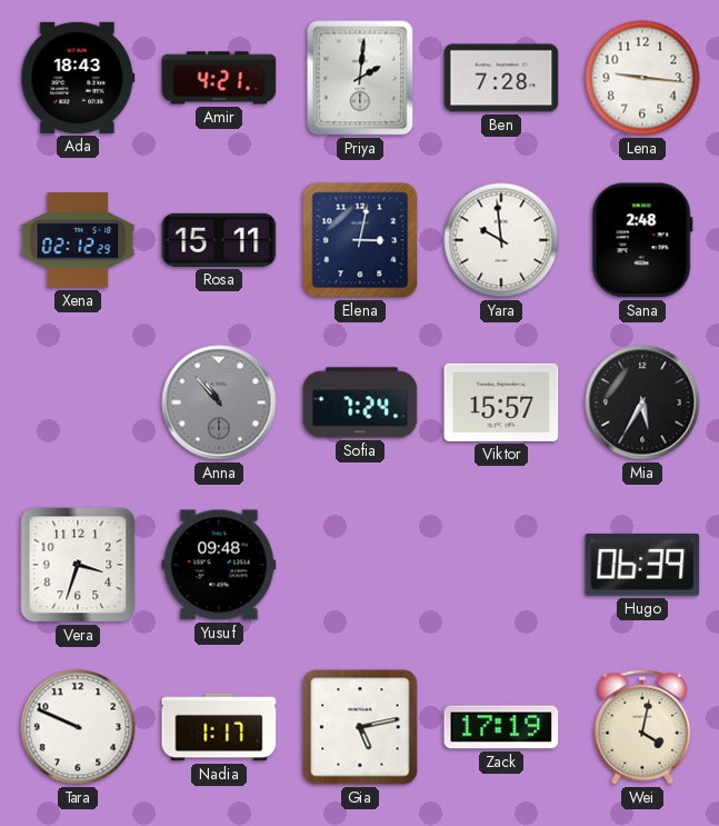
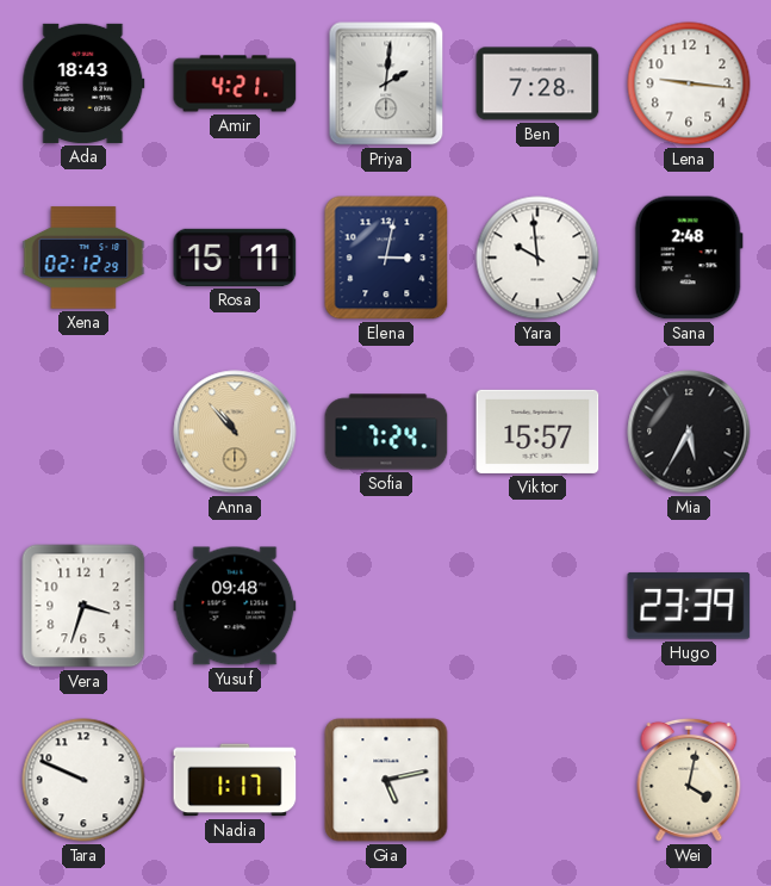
Anna dial: grey -> champagne
Hugo: 06:39 -> 23:39
Zack: 17:19 -> none
